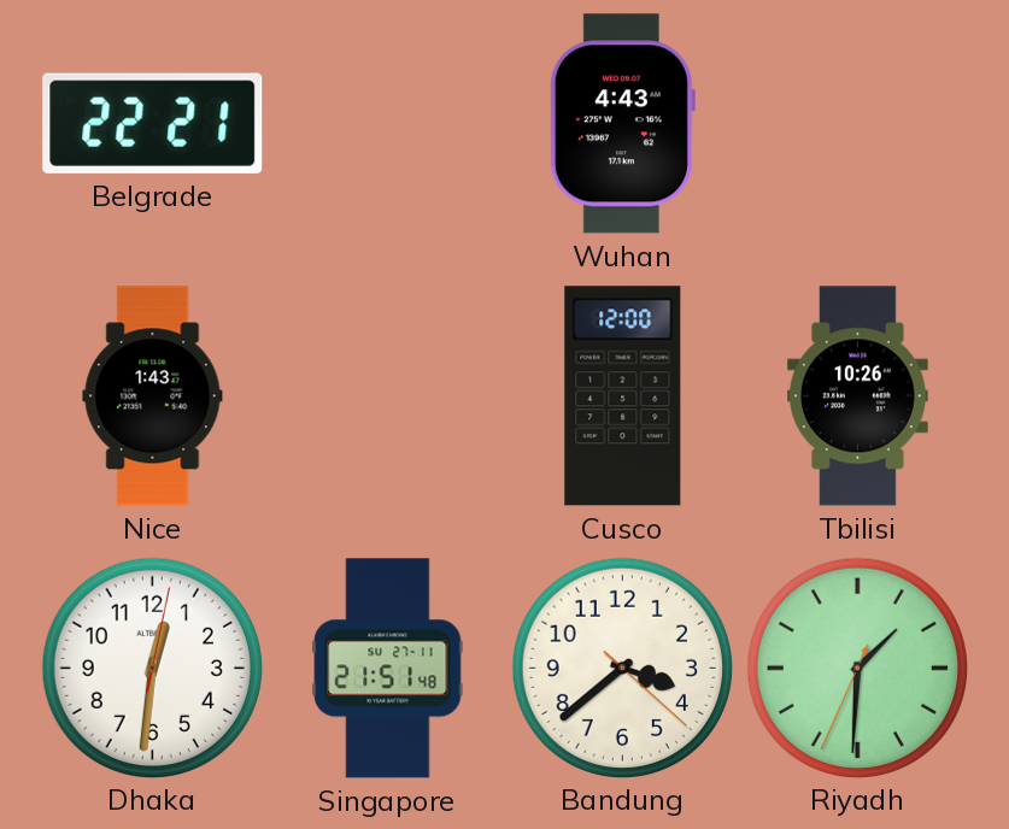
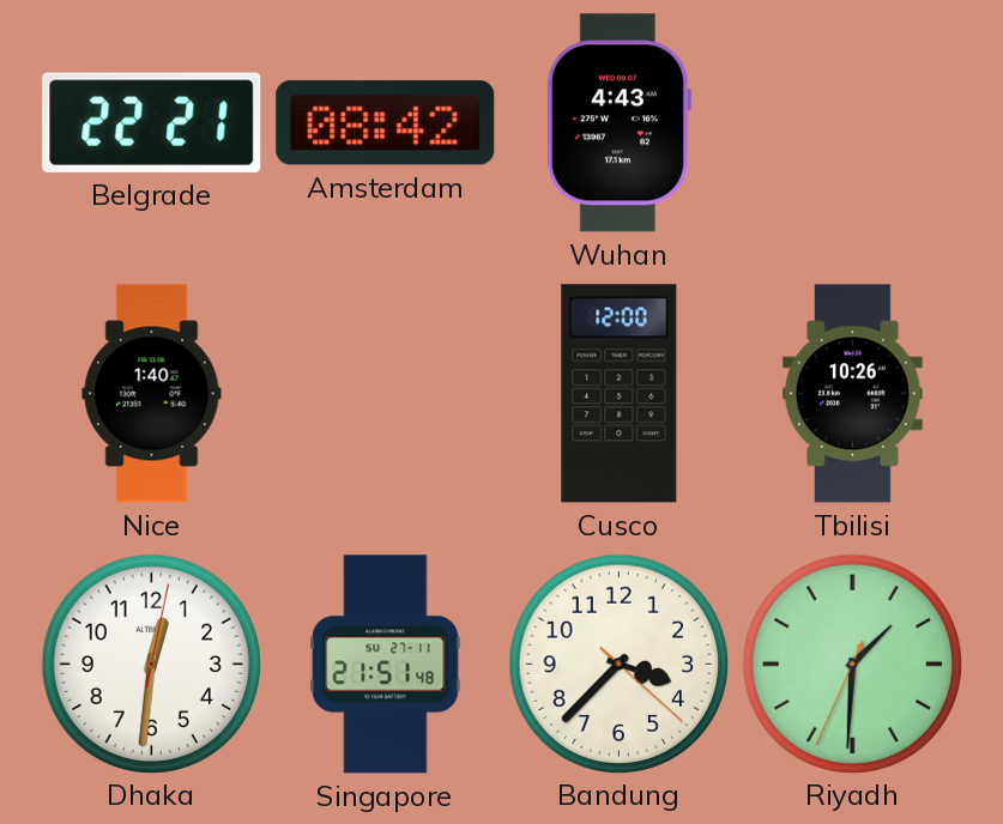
Amsterdam: none -> 08:42
Nice: 1:43 -> 1:40
Bandung: 3:38 -> 3:37
